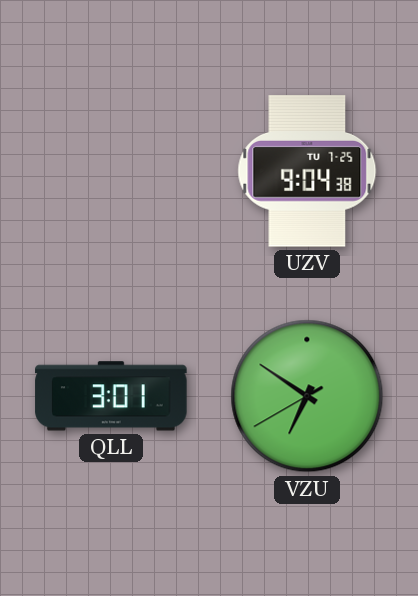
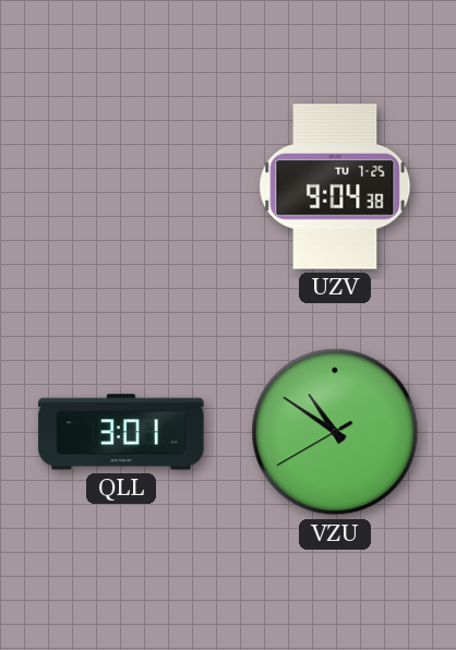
VZU: 6:50 -> 10:50
